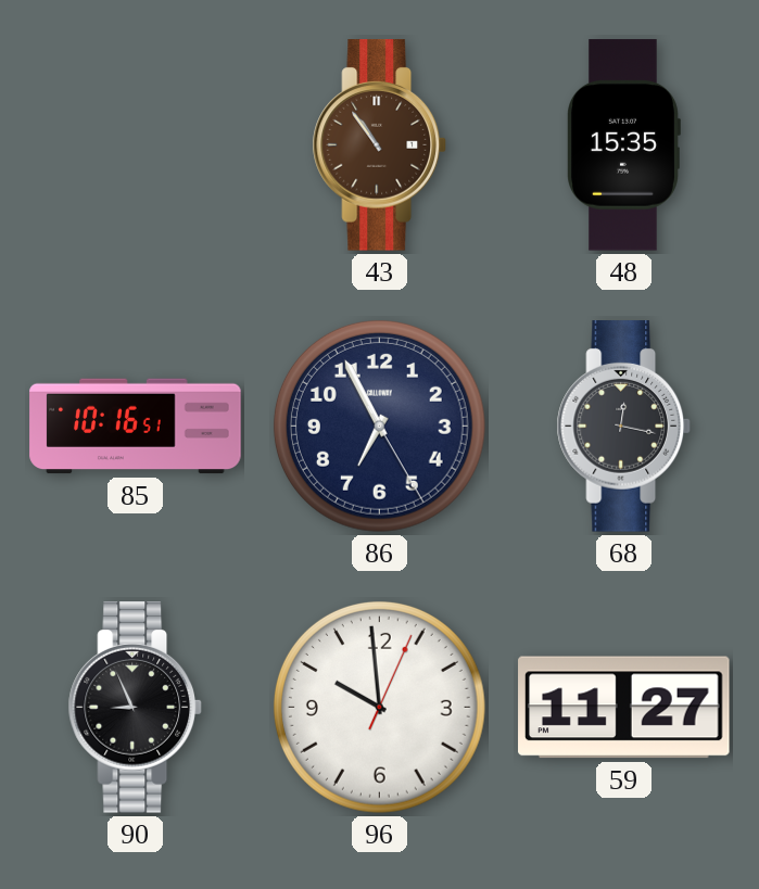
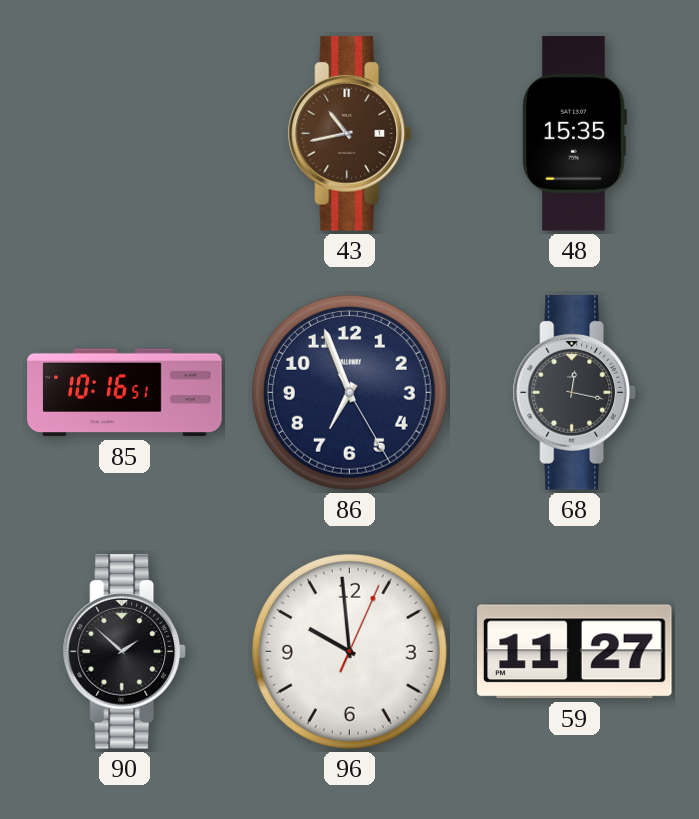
43: 10:54 -> 10:43
86: 6:55 -> 6:56
90: 8:56 -> 1:52
